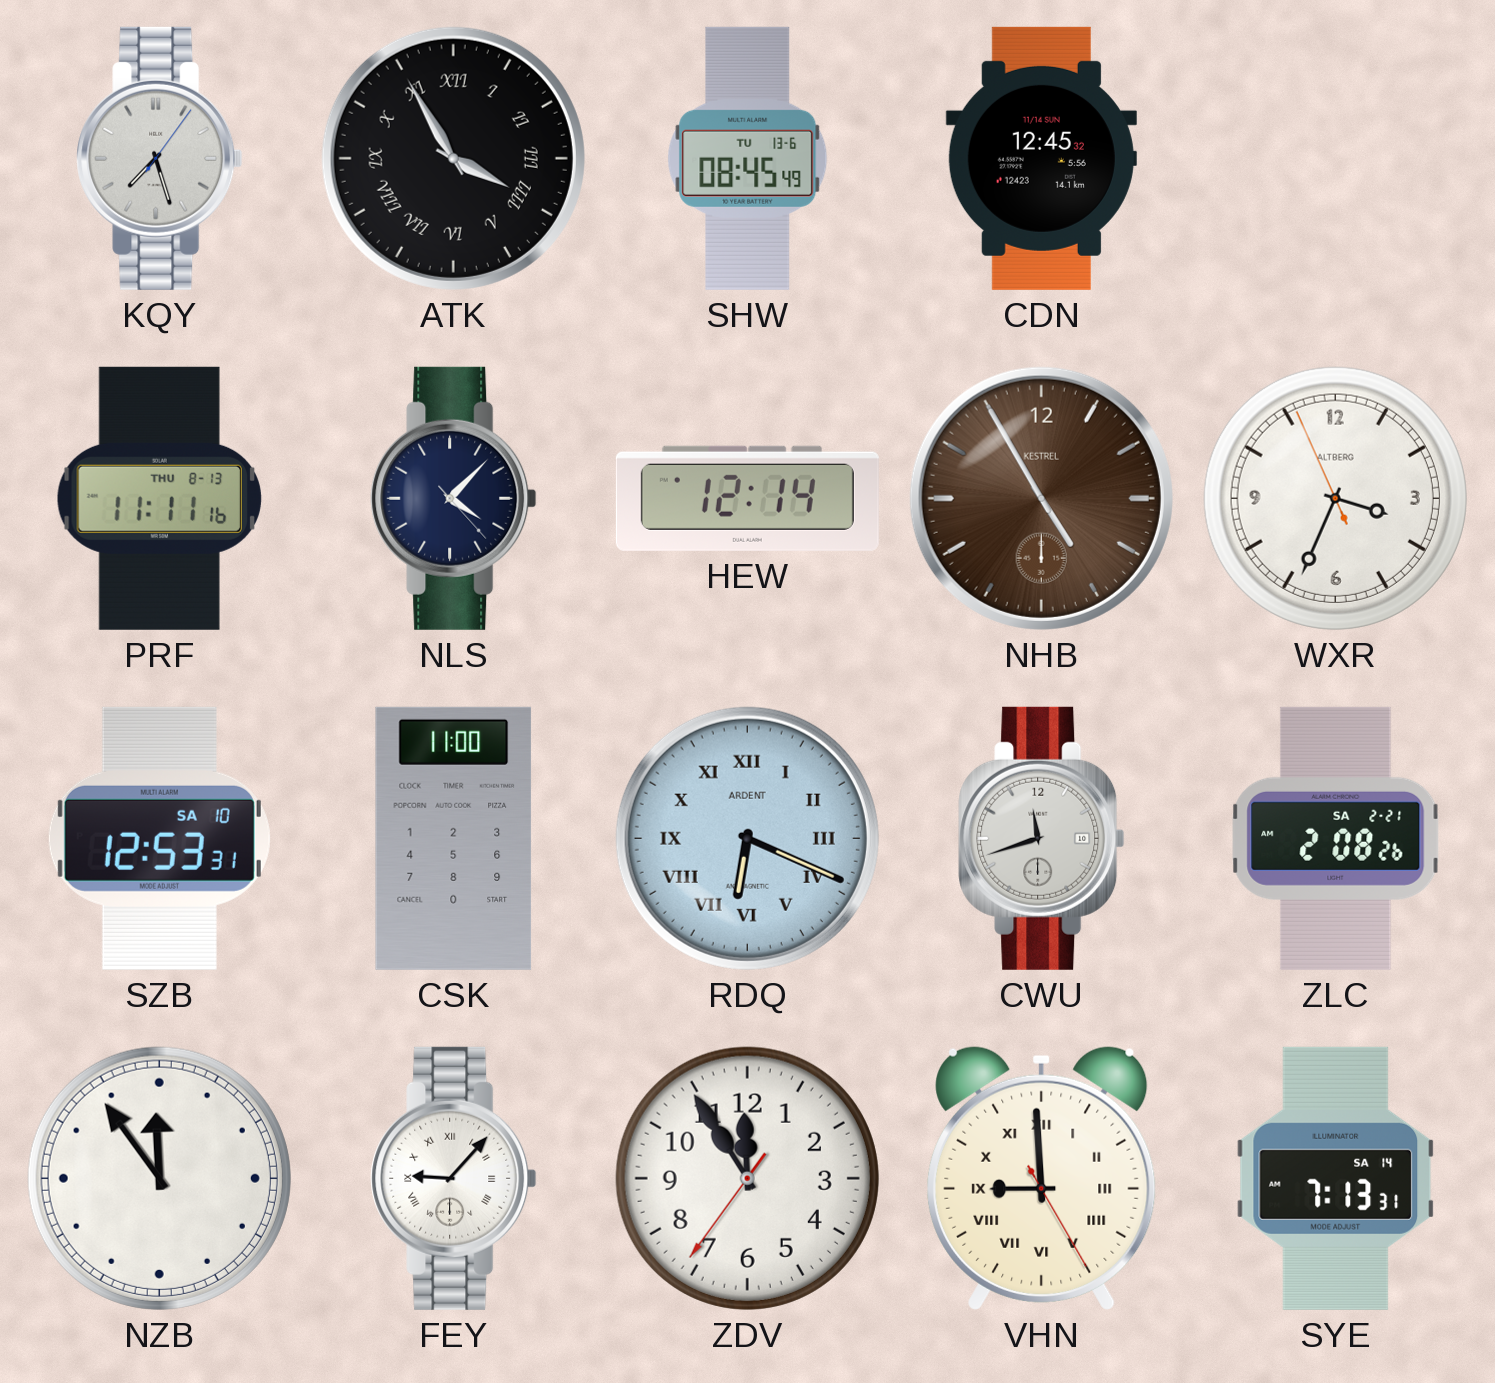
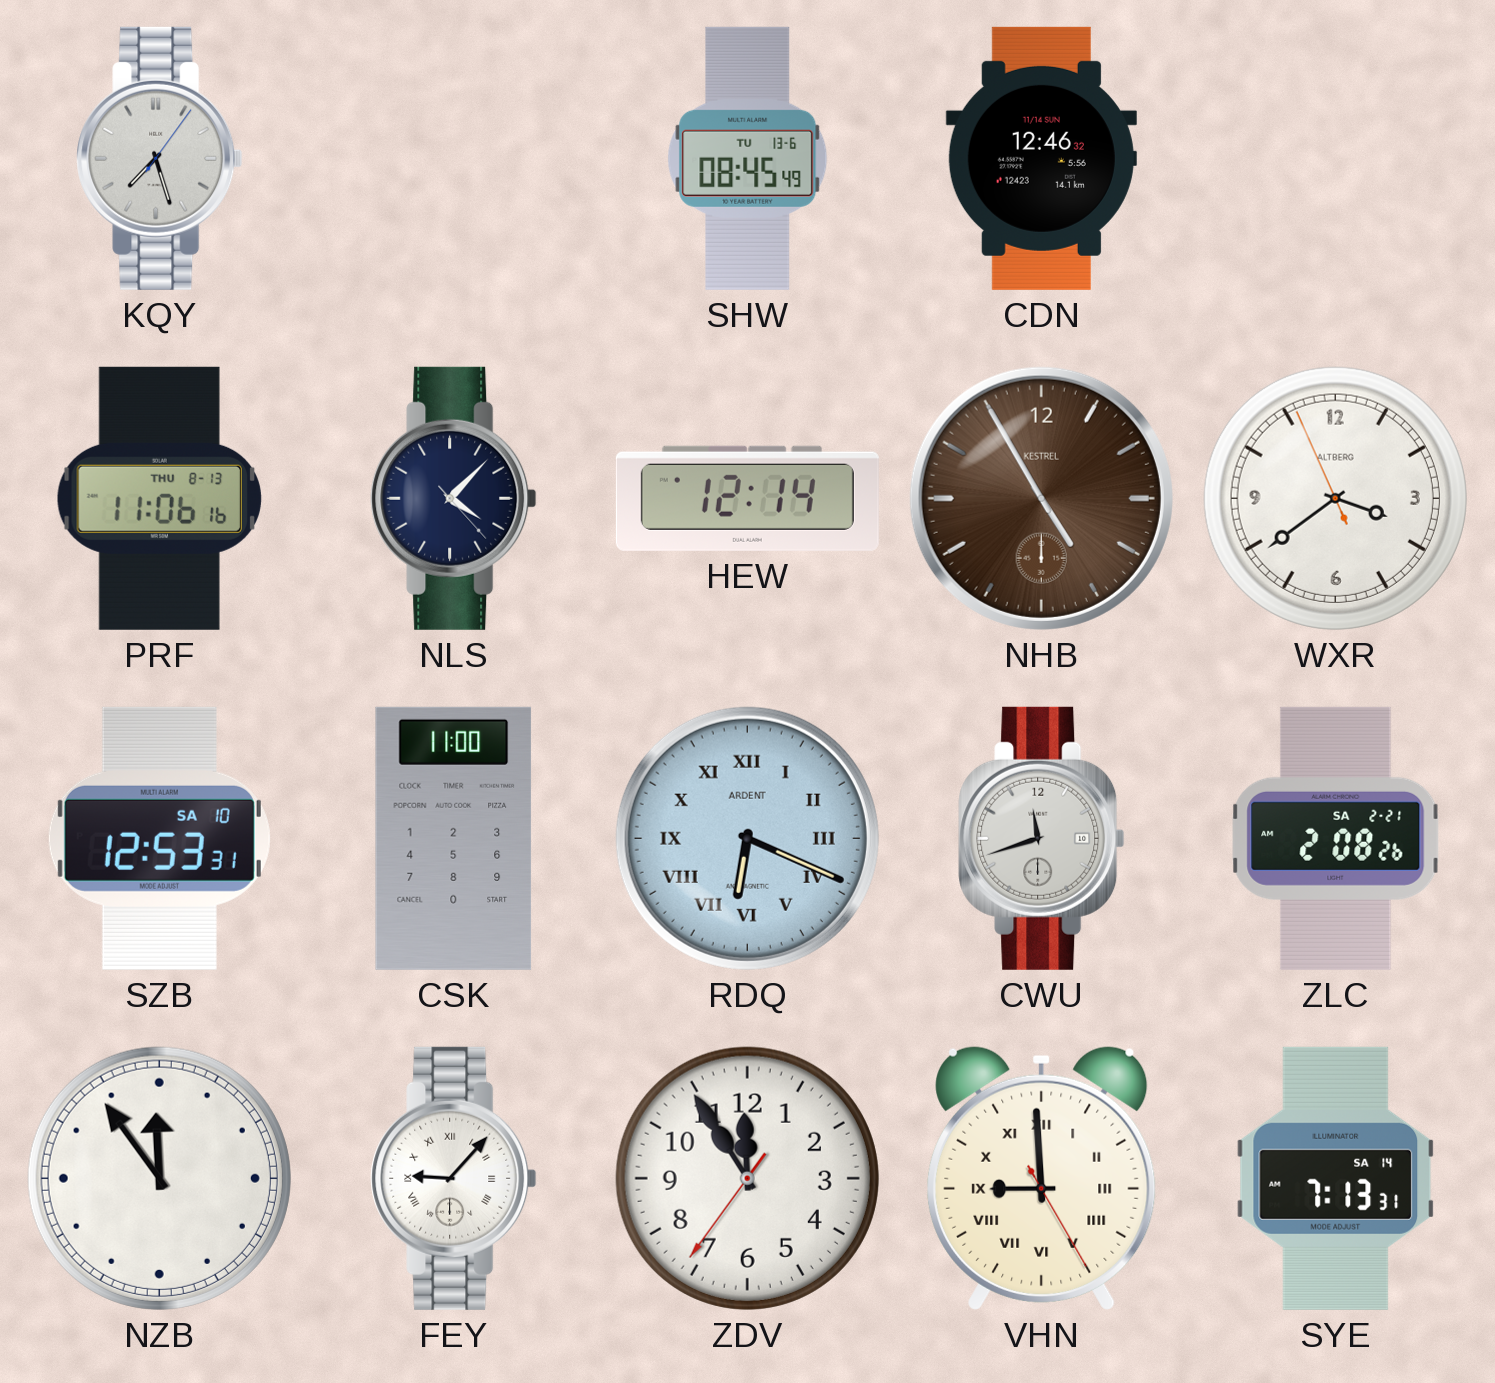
ATK: 3:55 -> none
CDN: 12:45 -> 12:46
PRF: 11:11 -> 11:06
WXR: 3:33 -> 3:38
